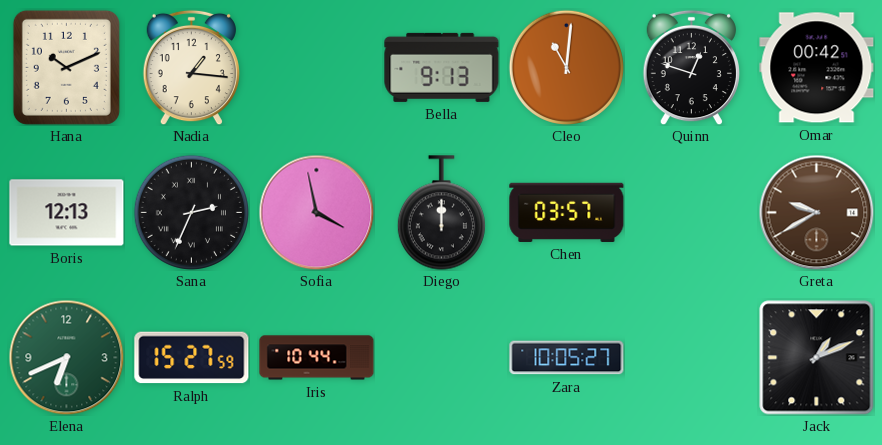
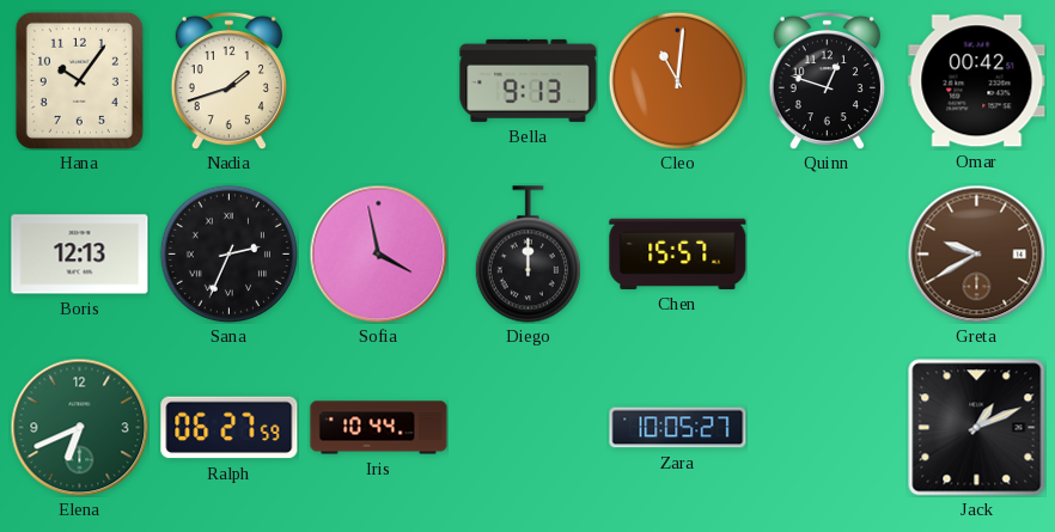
Hana: 10:11 -> 10:06
Nadia: 1:16 -> 1:42
Chen: 03:57 -> 15:57
Ralph: 15:27 -> 06:27
